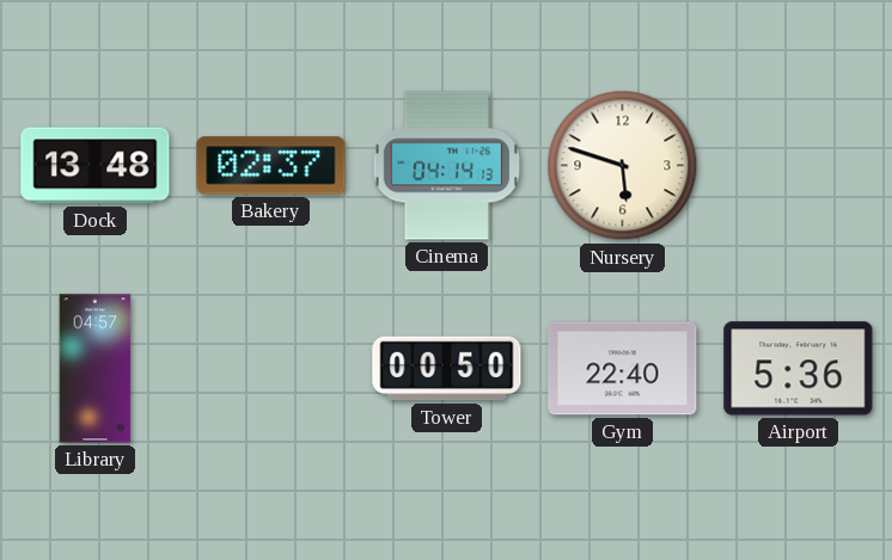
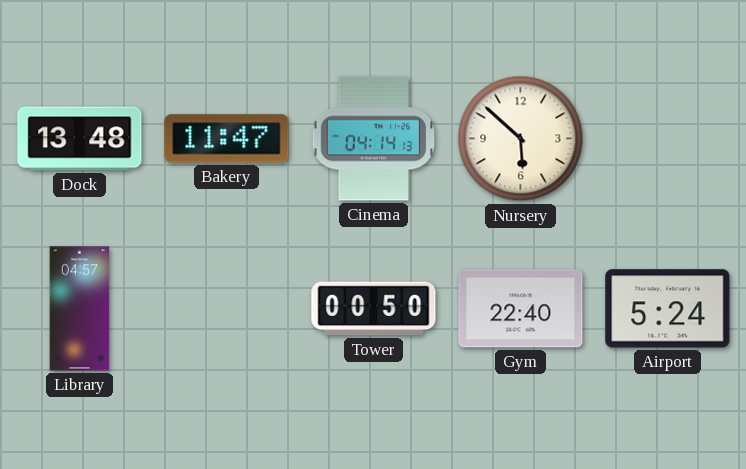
Bakery: 02:37 -> 11:47
Nursery: 5:48 -> 5:52
Airport: 5:36 -> 5:24
